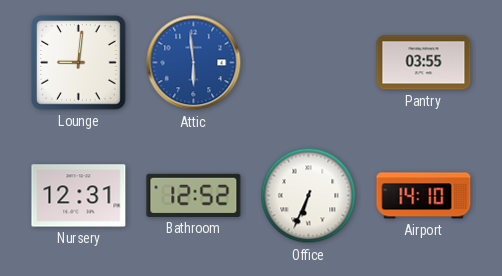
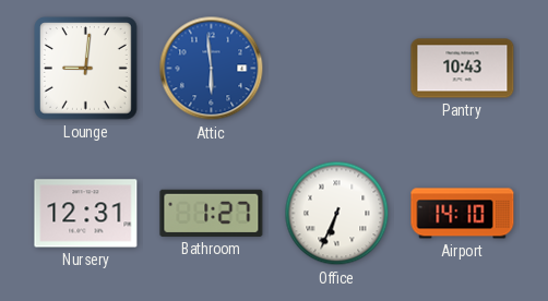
Pantry: 03:55 -> 10:43
Bathroom: 12:52 -> 1:27
